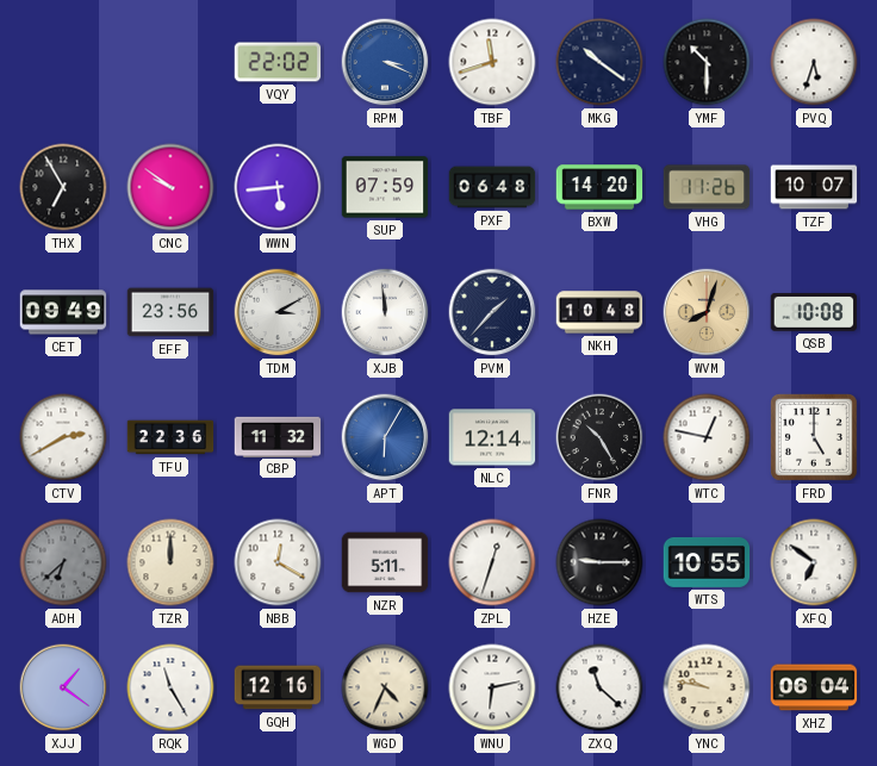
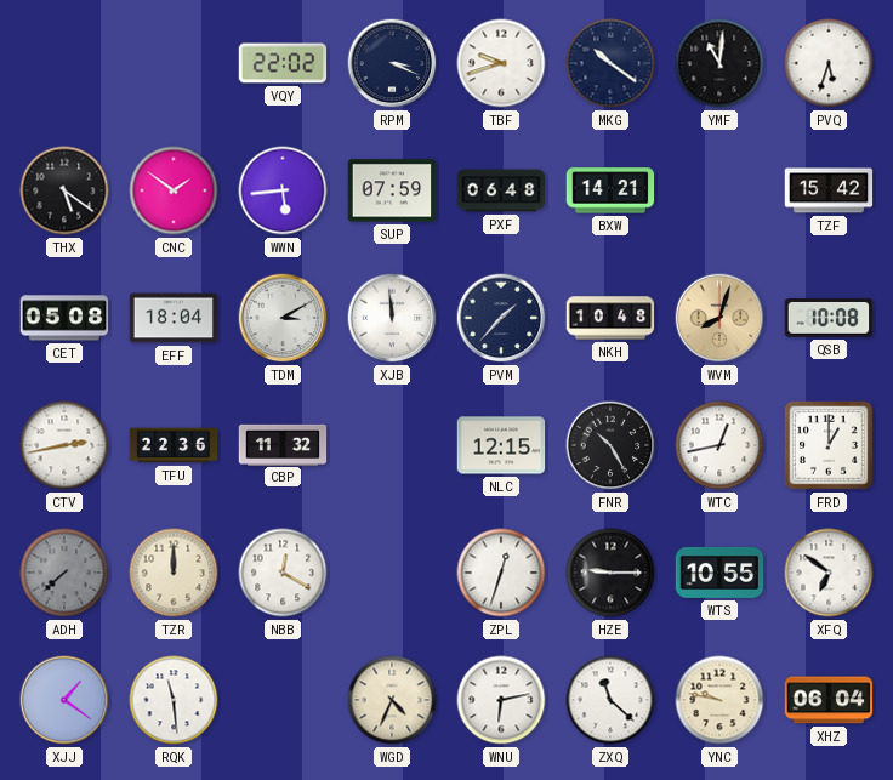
RPM dial: blue -> navy
TBF: 11:42 -> 9:42
YMF: 10:30 -> 11:01
THX: 6:55 -> 5:21
CNC: 9:51 -> 1:51
BXW: 14:20 -> 14:21
VHG: 11:26 -> none
TZF: 10:07 -> 15:42
CET: 09:49 -> 05:08
EFF: 23:56 -> 18:04
CTV: 2:40 -> 2:43
APT: 6:05 -> none
NLC: 12:14 -> 12:15
WTC: 12:47 -> 12:43
FRD: 5:00 -> 1:00
ADH: 6:38 -> 7:38
NZR: 5:11 -> none
RQK: 11:25 -> 11:29
GQH: 12:16 -> none
